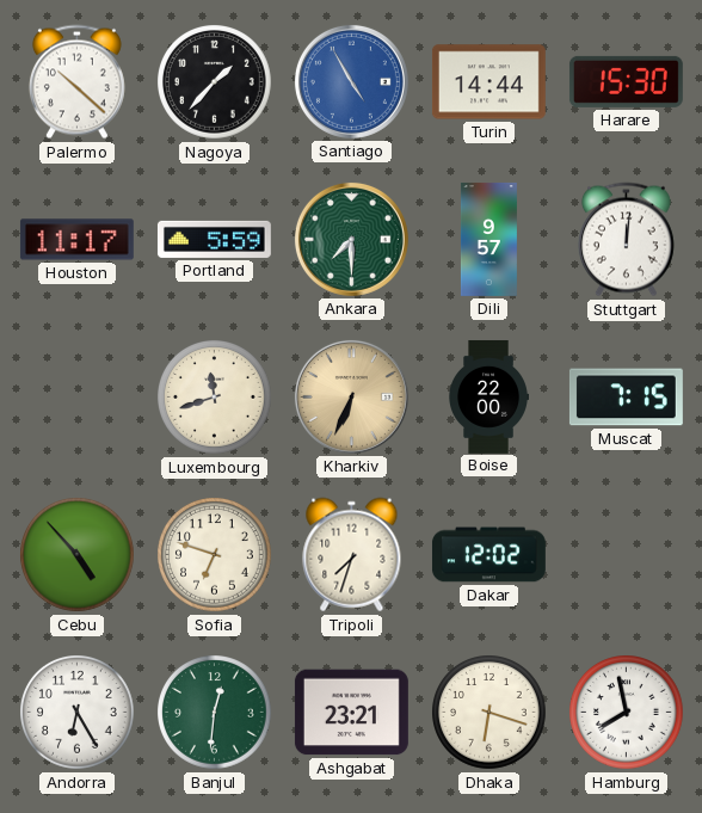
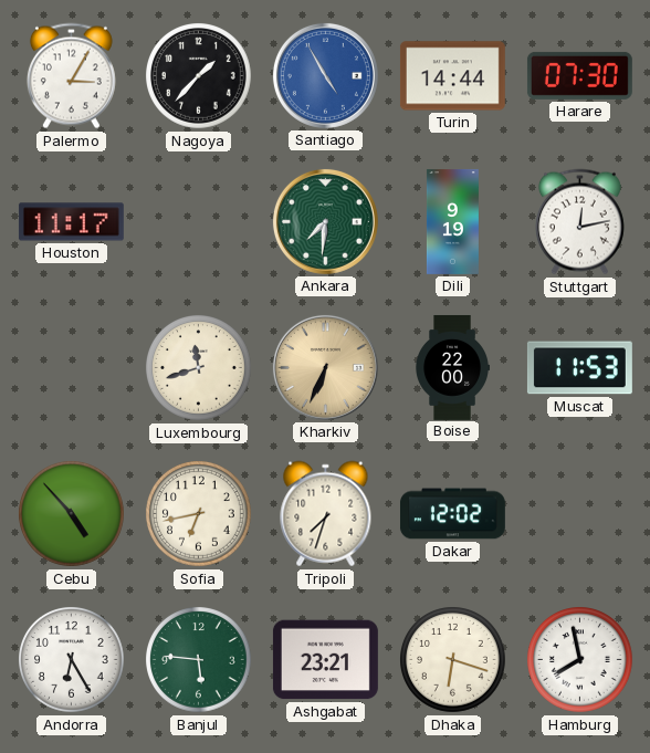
Palermo: 10:22 -> 3:05
Harare: 15:30 -> 07:30
Portland: 5:59 -> none
Ankara: 7:30 -> 7:31
Dili: 9:57 -> 9:19
Stuttgart: 12:01 -> 12:13
Muscat: 7:15 -> 11:53
Sofia: 6:48 -> 6:43
Banjul: 12:31 -> 5:46
